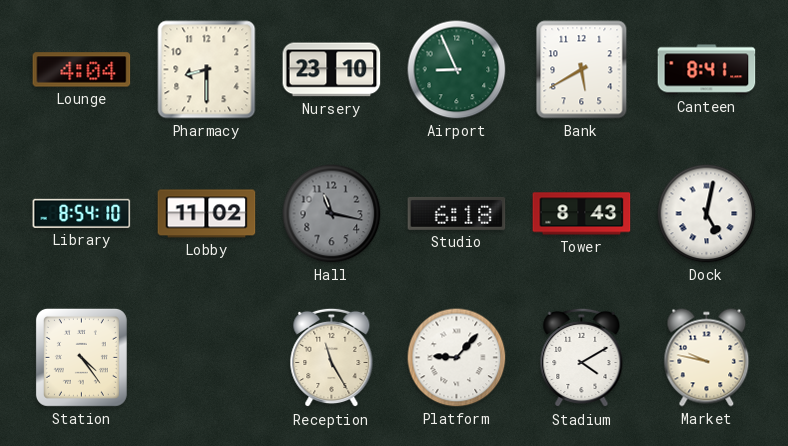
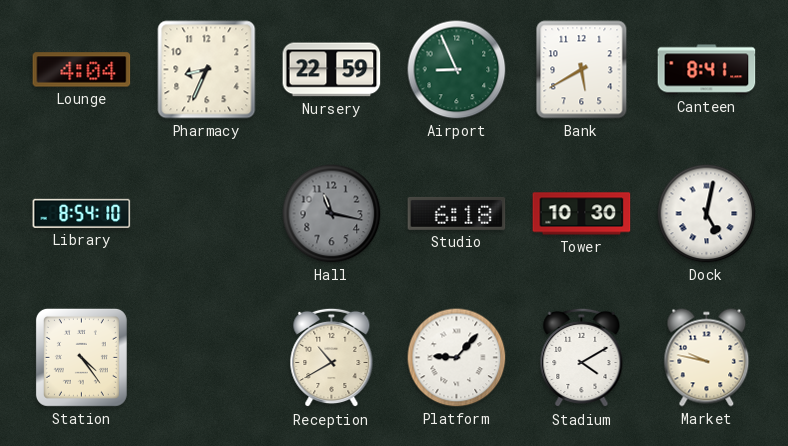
Pharmacy: 8:30 -> 8:34
Nursery: 23:10 -> 22:59
Lobby: 11:02 -> none
Tower: 8:43 -> 10:30
Reception: 11:25 -> 10:40
